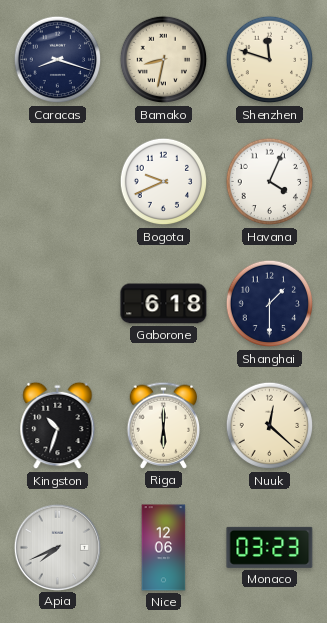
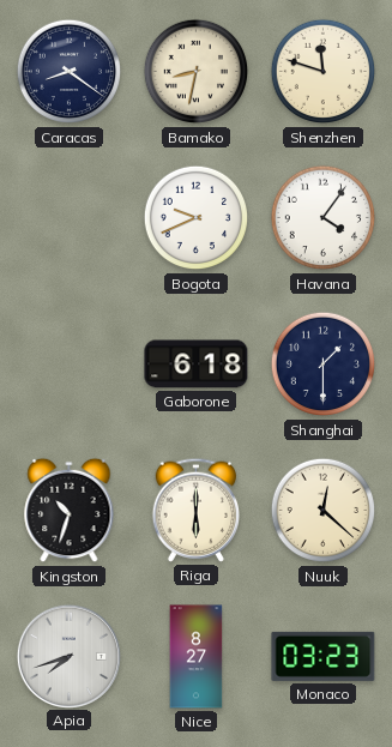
Caracas: 8:18 -> 8:21
Havana: 4:04 -> 4:06
Apia: 7:41 -> 7:42
Nice: 12:06 -> 8:27
